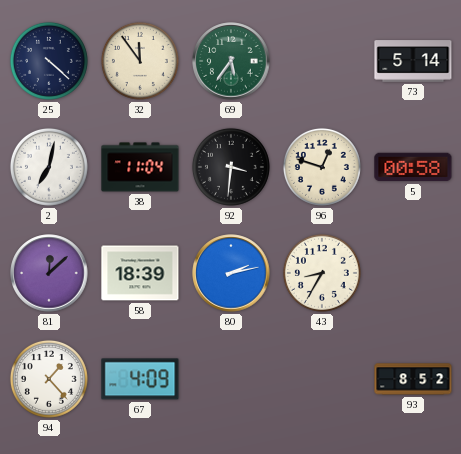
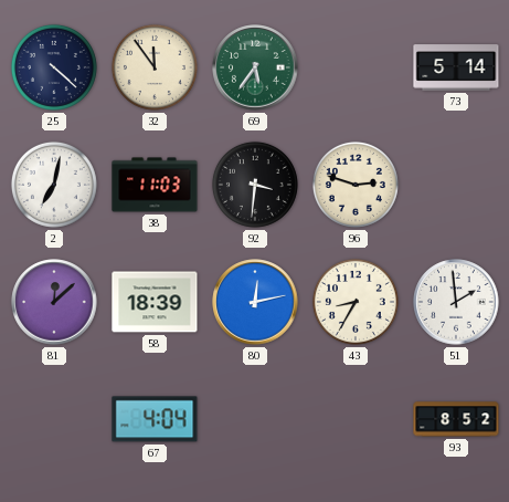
38: 11:04 -> 11:03
96: 12:48 -> 2:48
5: 00:58 -> none
80: 2:13 -> 12:13
51: none -> 1:59
94: 1:23 -> none
67: 4:09 -> 4:04
